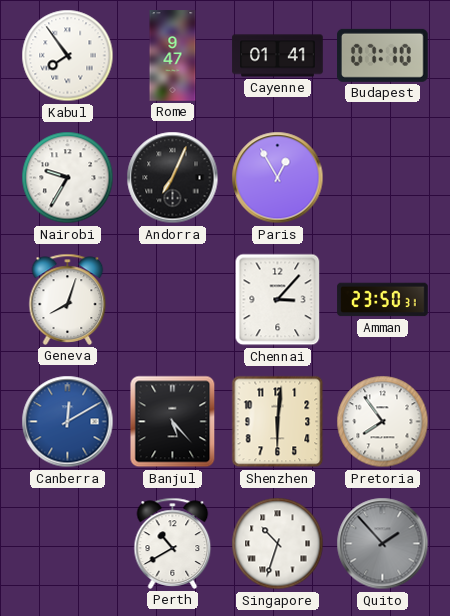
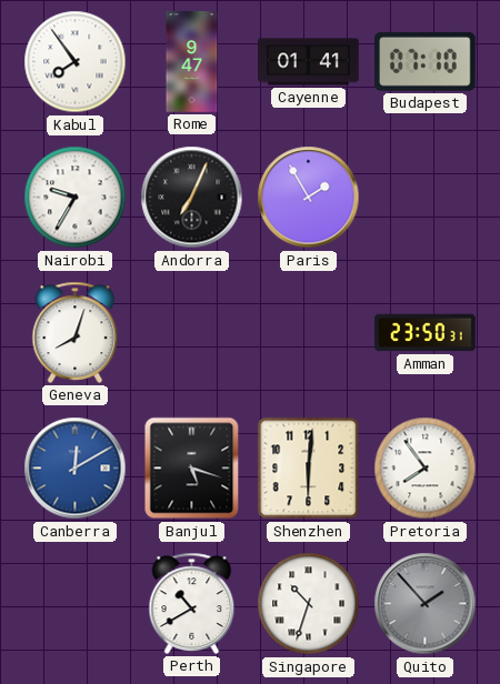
Paris: 12:55 -> 1:55
Chennai: 3:07 -> none
Banjul: 5:23 -> 5:18
